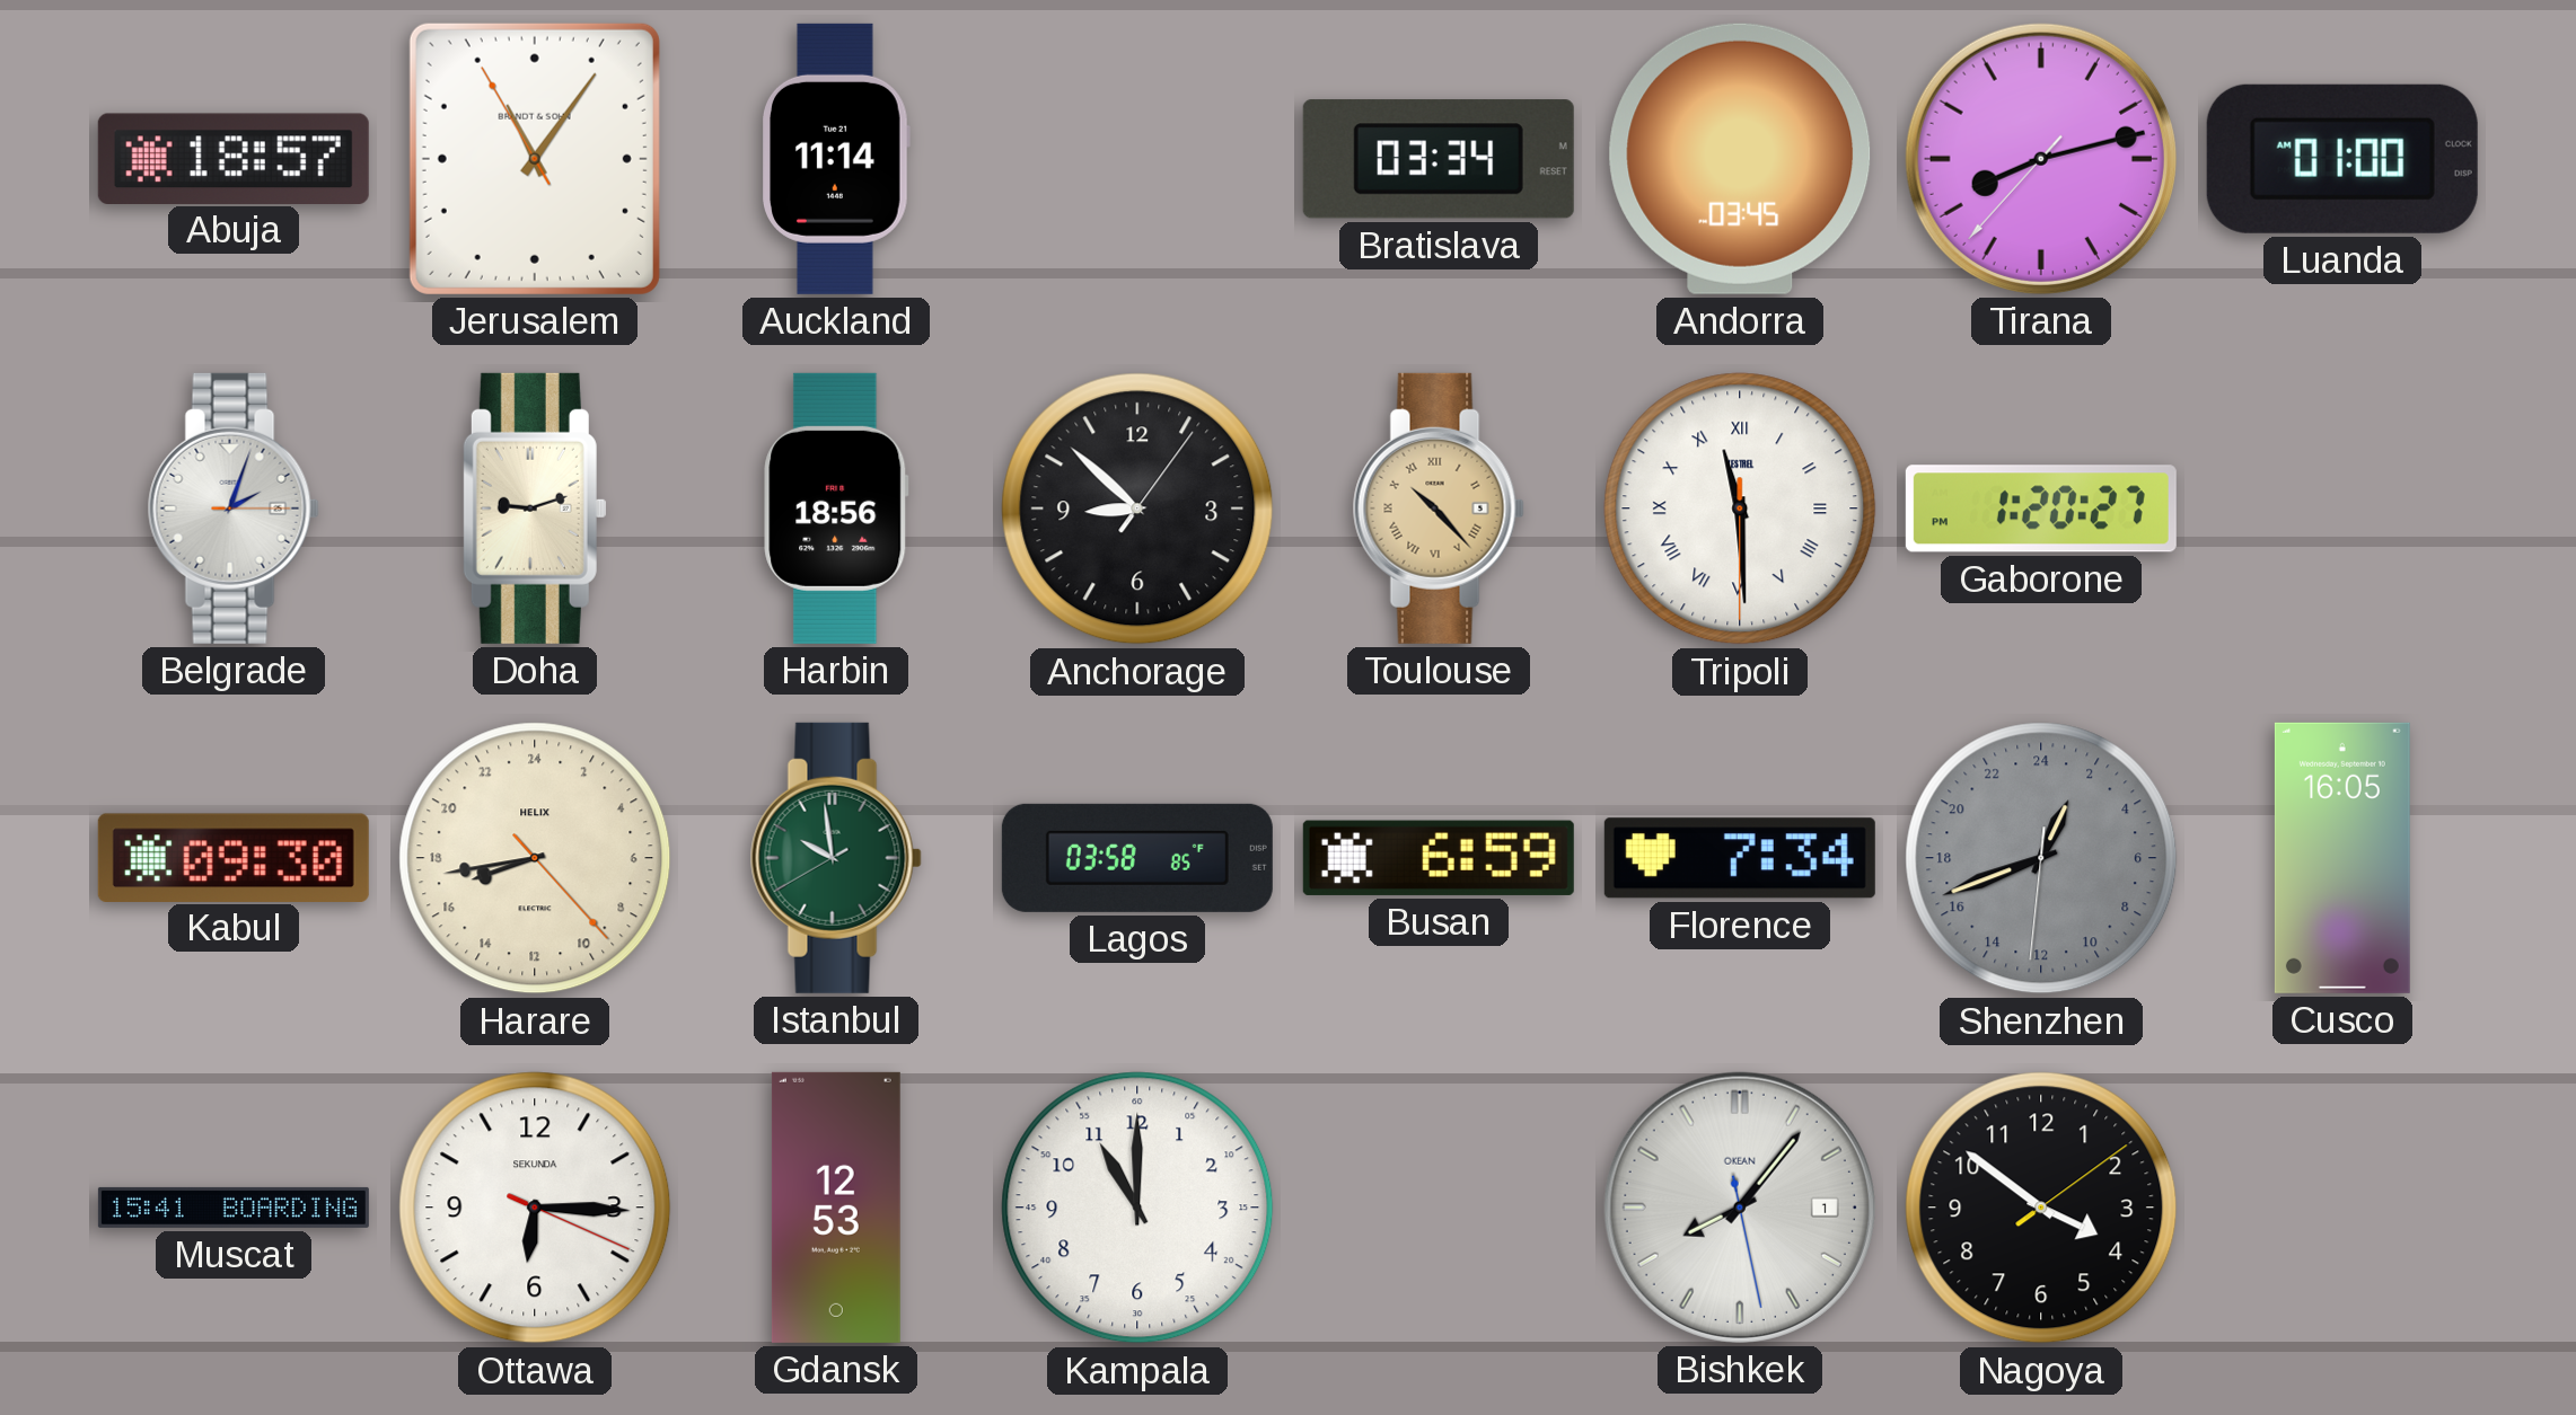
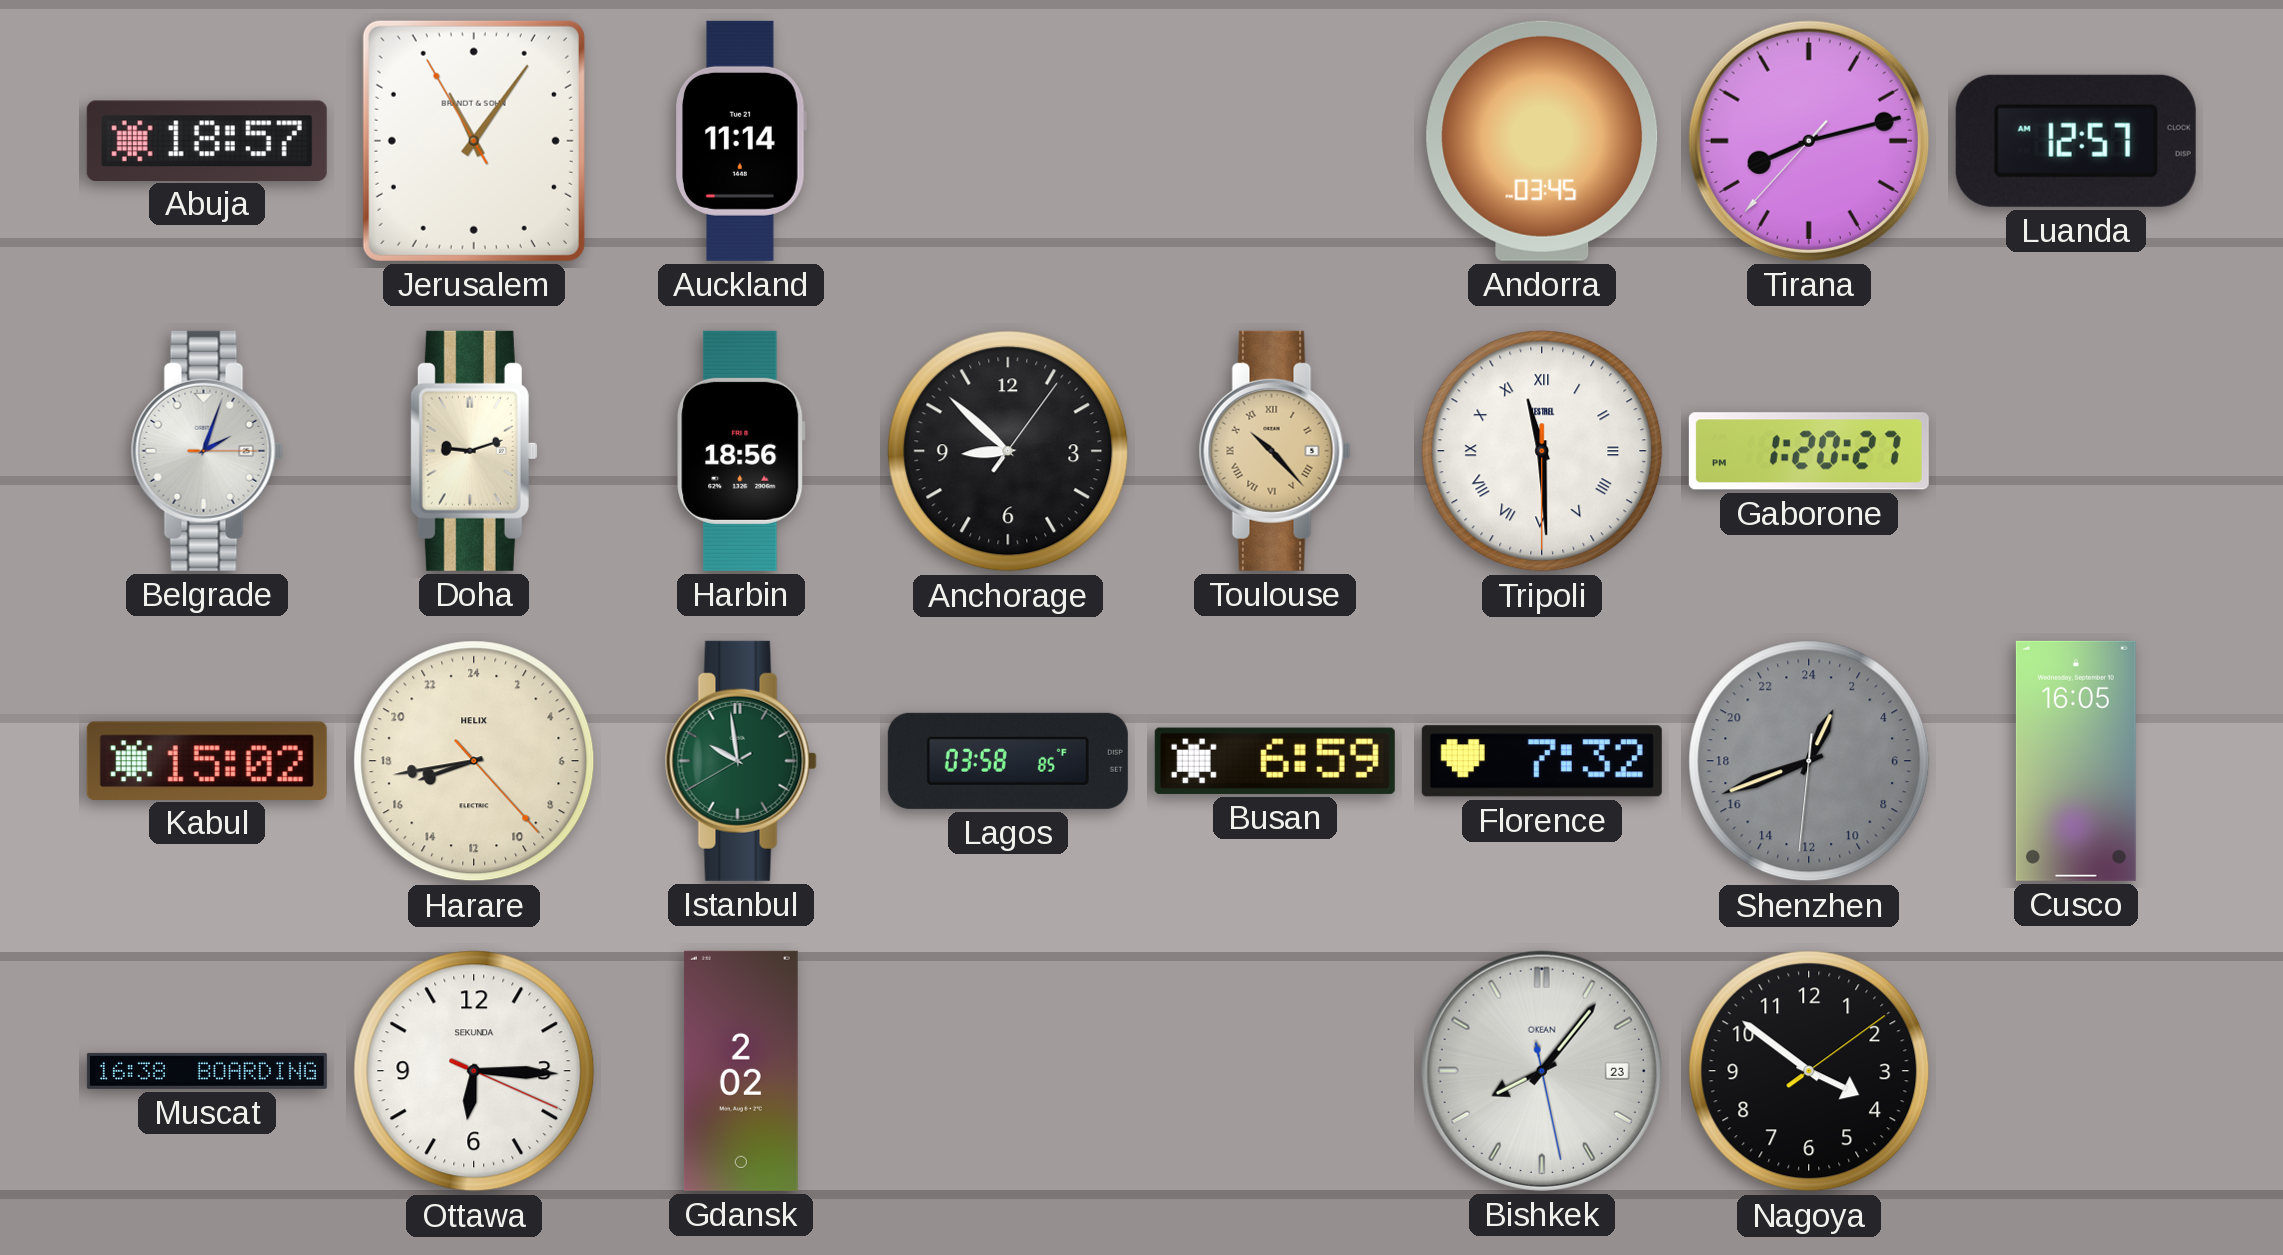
Bratislava: 03:34 -> none
Luanda: 01:00 -> 12:57
Kabul: 09:30 -> 15:02
Florence: 7:34 -> 7:32
Muscat: 15:41 -> 16:38
Gdansk: 12:53 -> 2:02
Kampala: 11:00 -> none
Bishkek date: 1 -> 23
